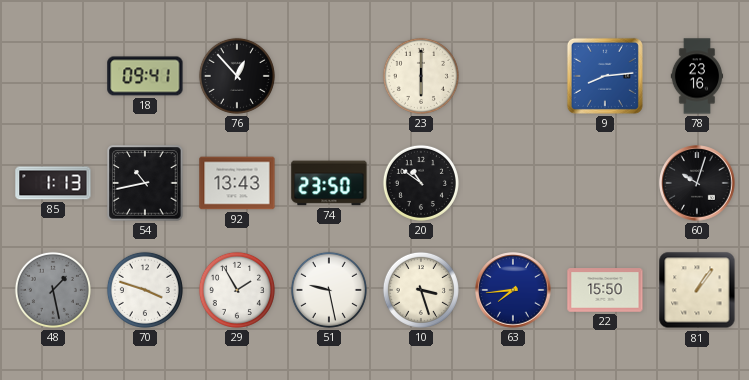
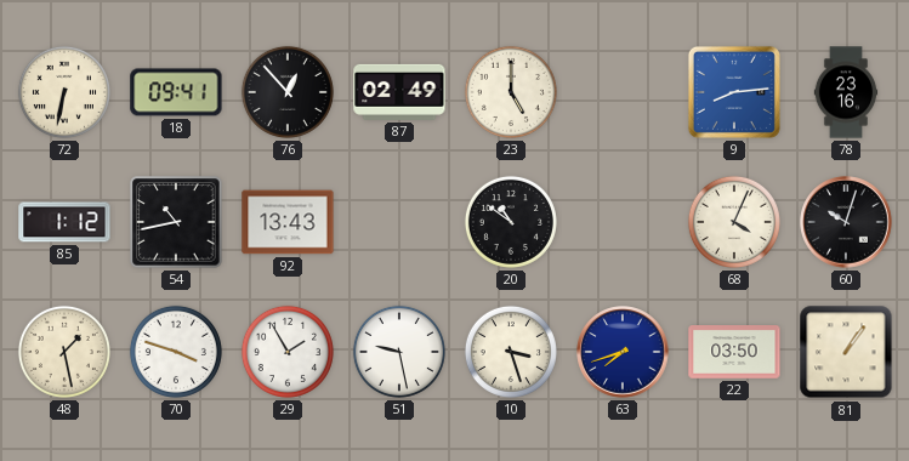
72: none -> 6:32
87: none -> 02:49
23: 6:00 -> 5:00
85: 1:13 -> 1:12
74: 23:50 -> none
68: none -> 4:04
48 dial: grey -> cream
63: 7:44 -> 7:42
22: 15:50 -> 03:50
